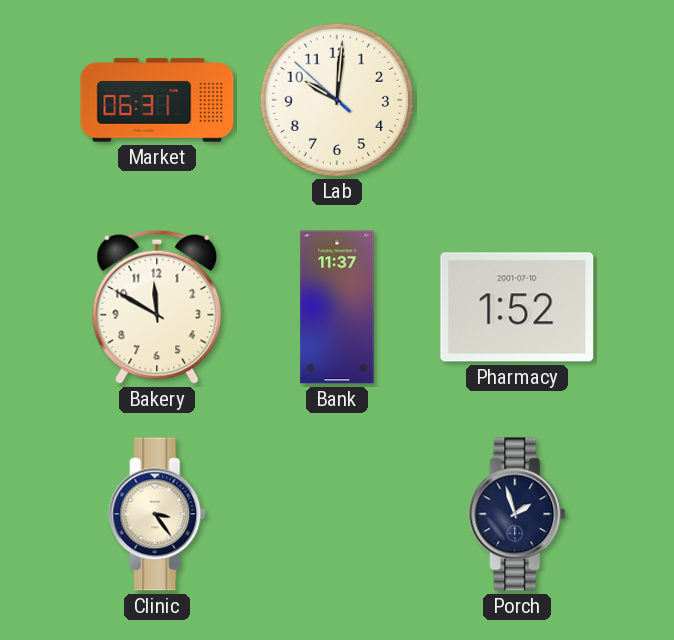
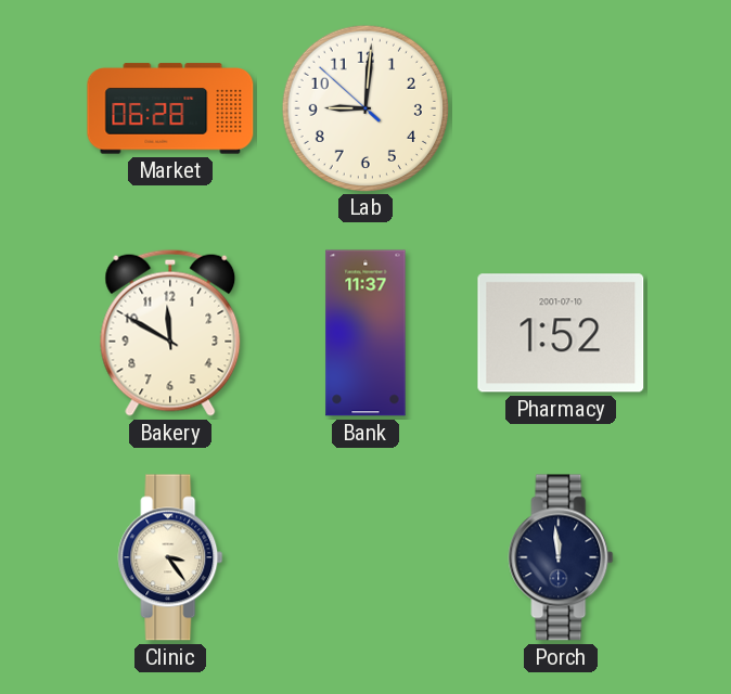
Market: 06:31 -> 06:28
Lab: 10:00 -> 9:00
Porch: 1:57 -> 11:59
